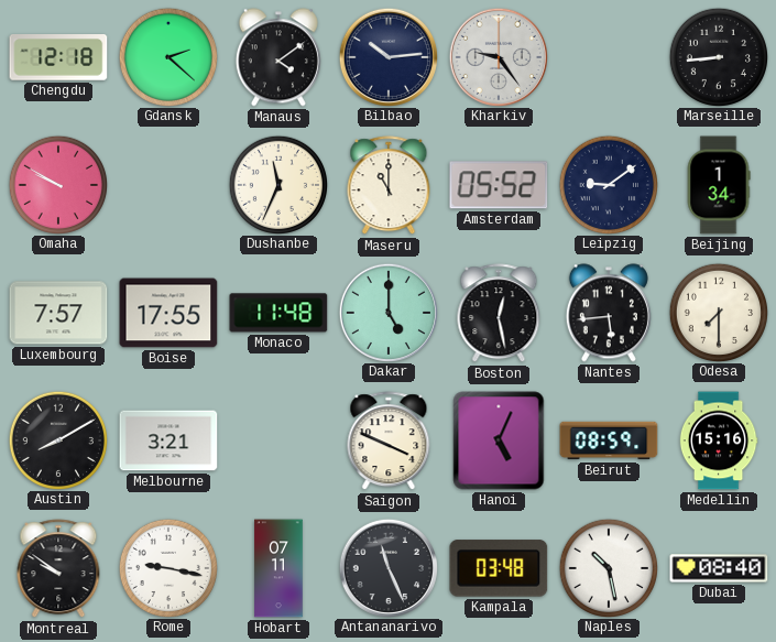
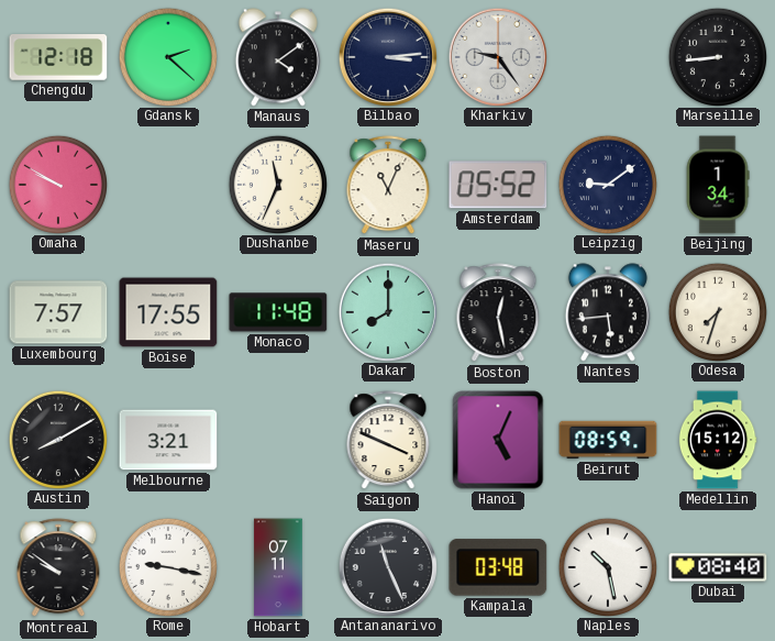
Bilbao: 10:14 -> 3:14
Maseru: 11:00 -> 11:04
Dakar: 5:00 -> 8:00
Odesa: 7:30 -> 7:33
Medellin: 15:16 -> 15:12
